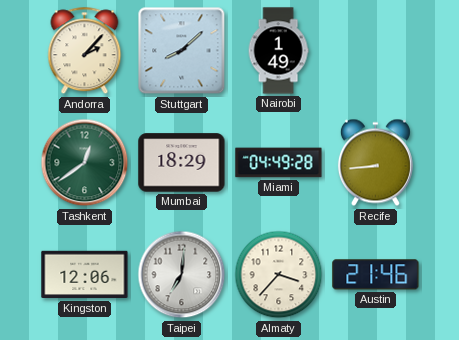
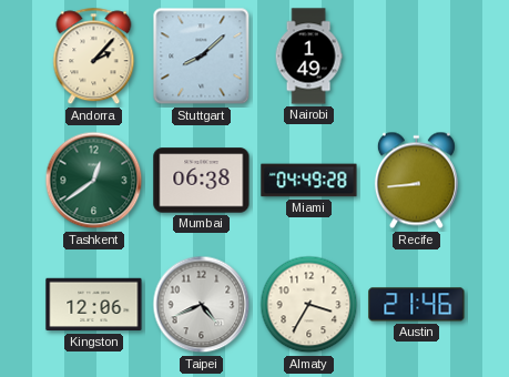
Mumbai: 18:29 -> 06:38
Taipei: 7:01 -> 4:41
Almaty: 3:37 -> 3:35
